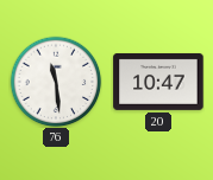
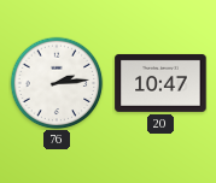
76: 11:29 -> 2:14
